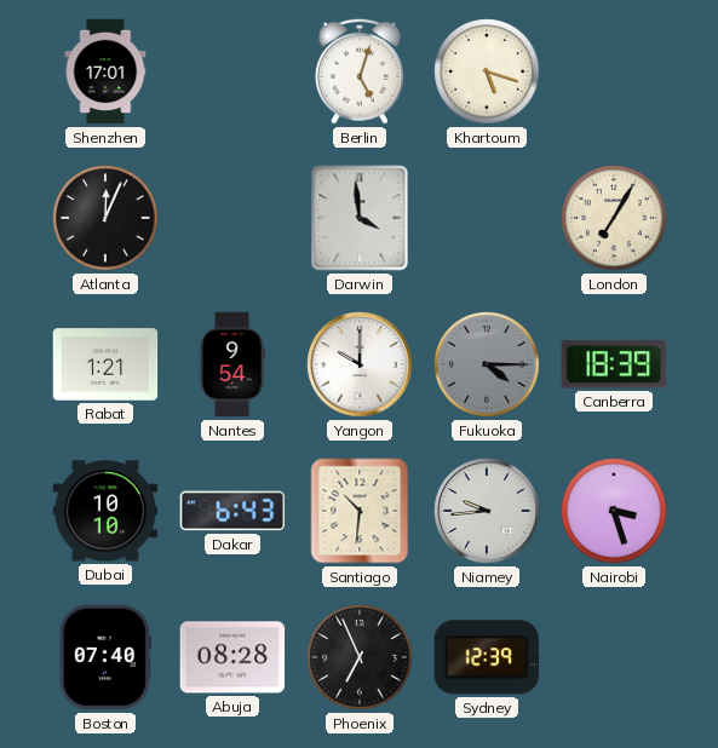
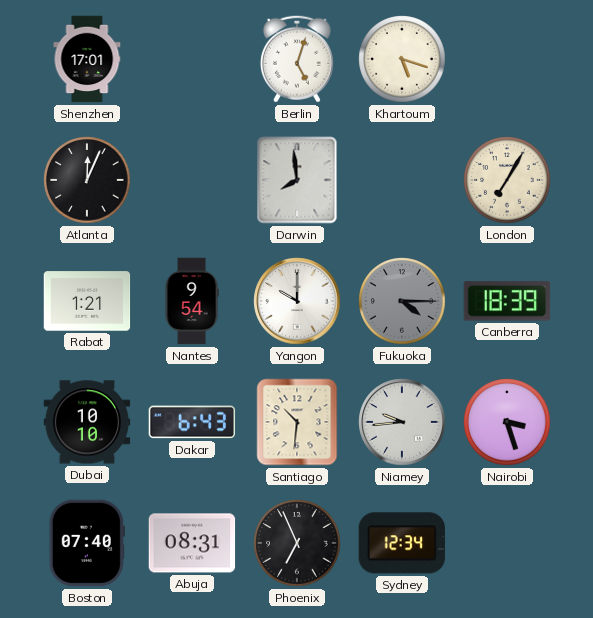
Darwin: 3:59 -> 7:59
Abuja: 08:28 -> 08:31
Sydney: 12:39 -> 12:34
